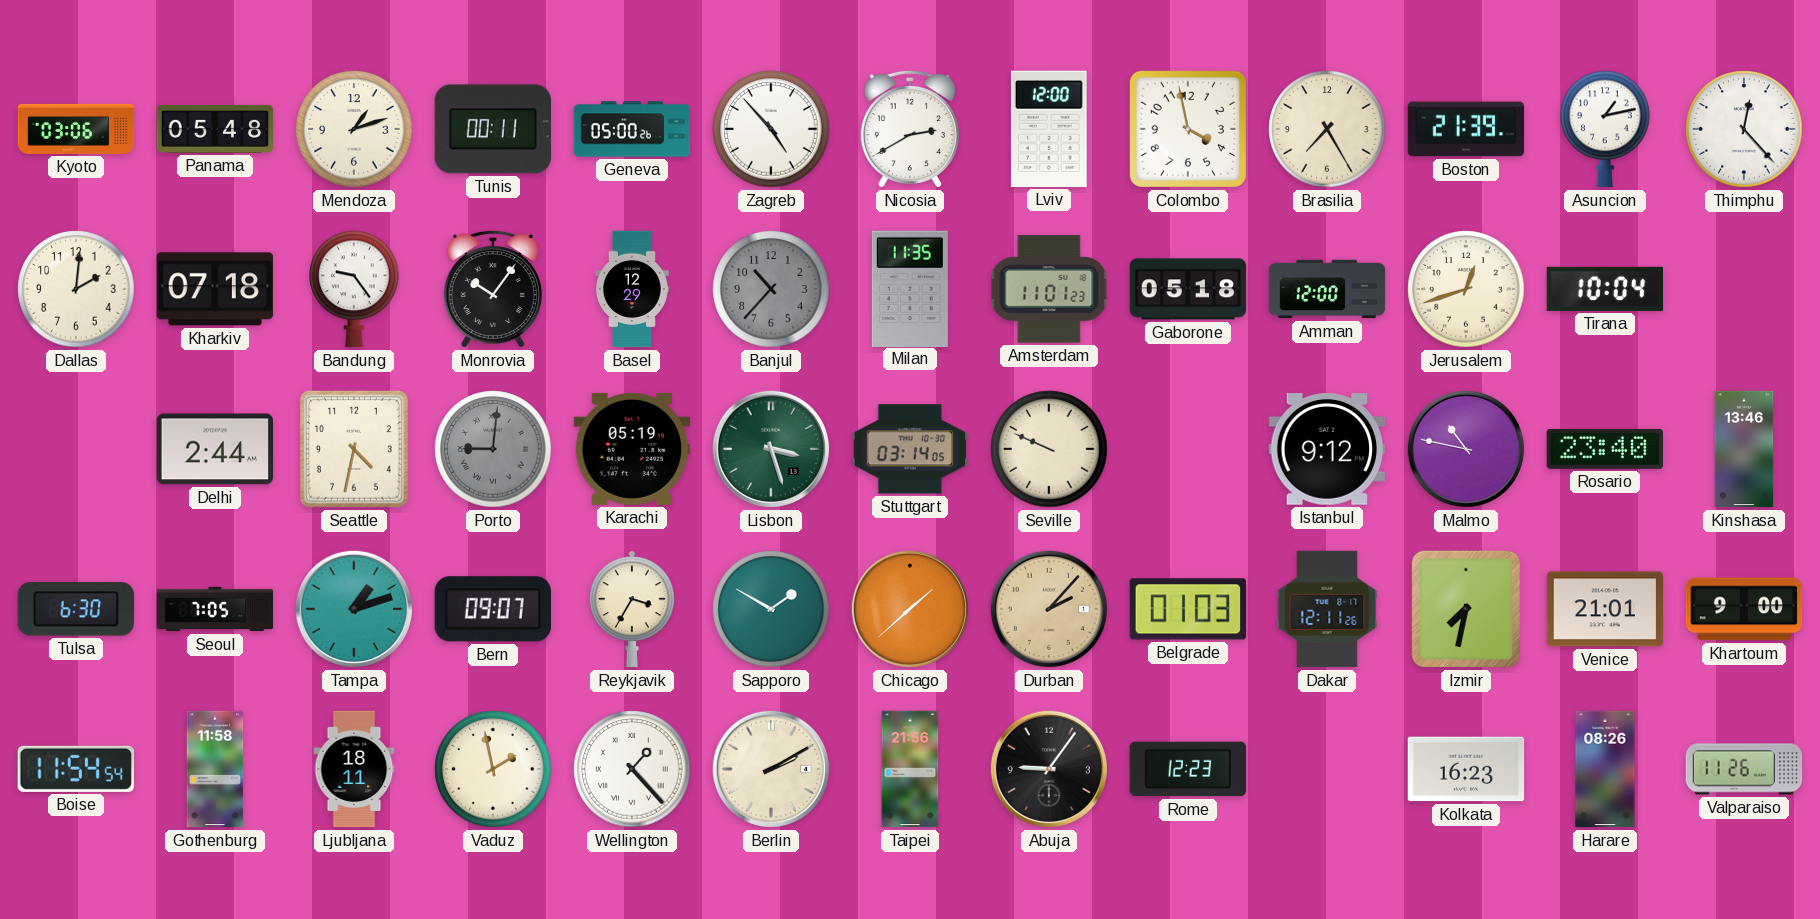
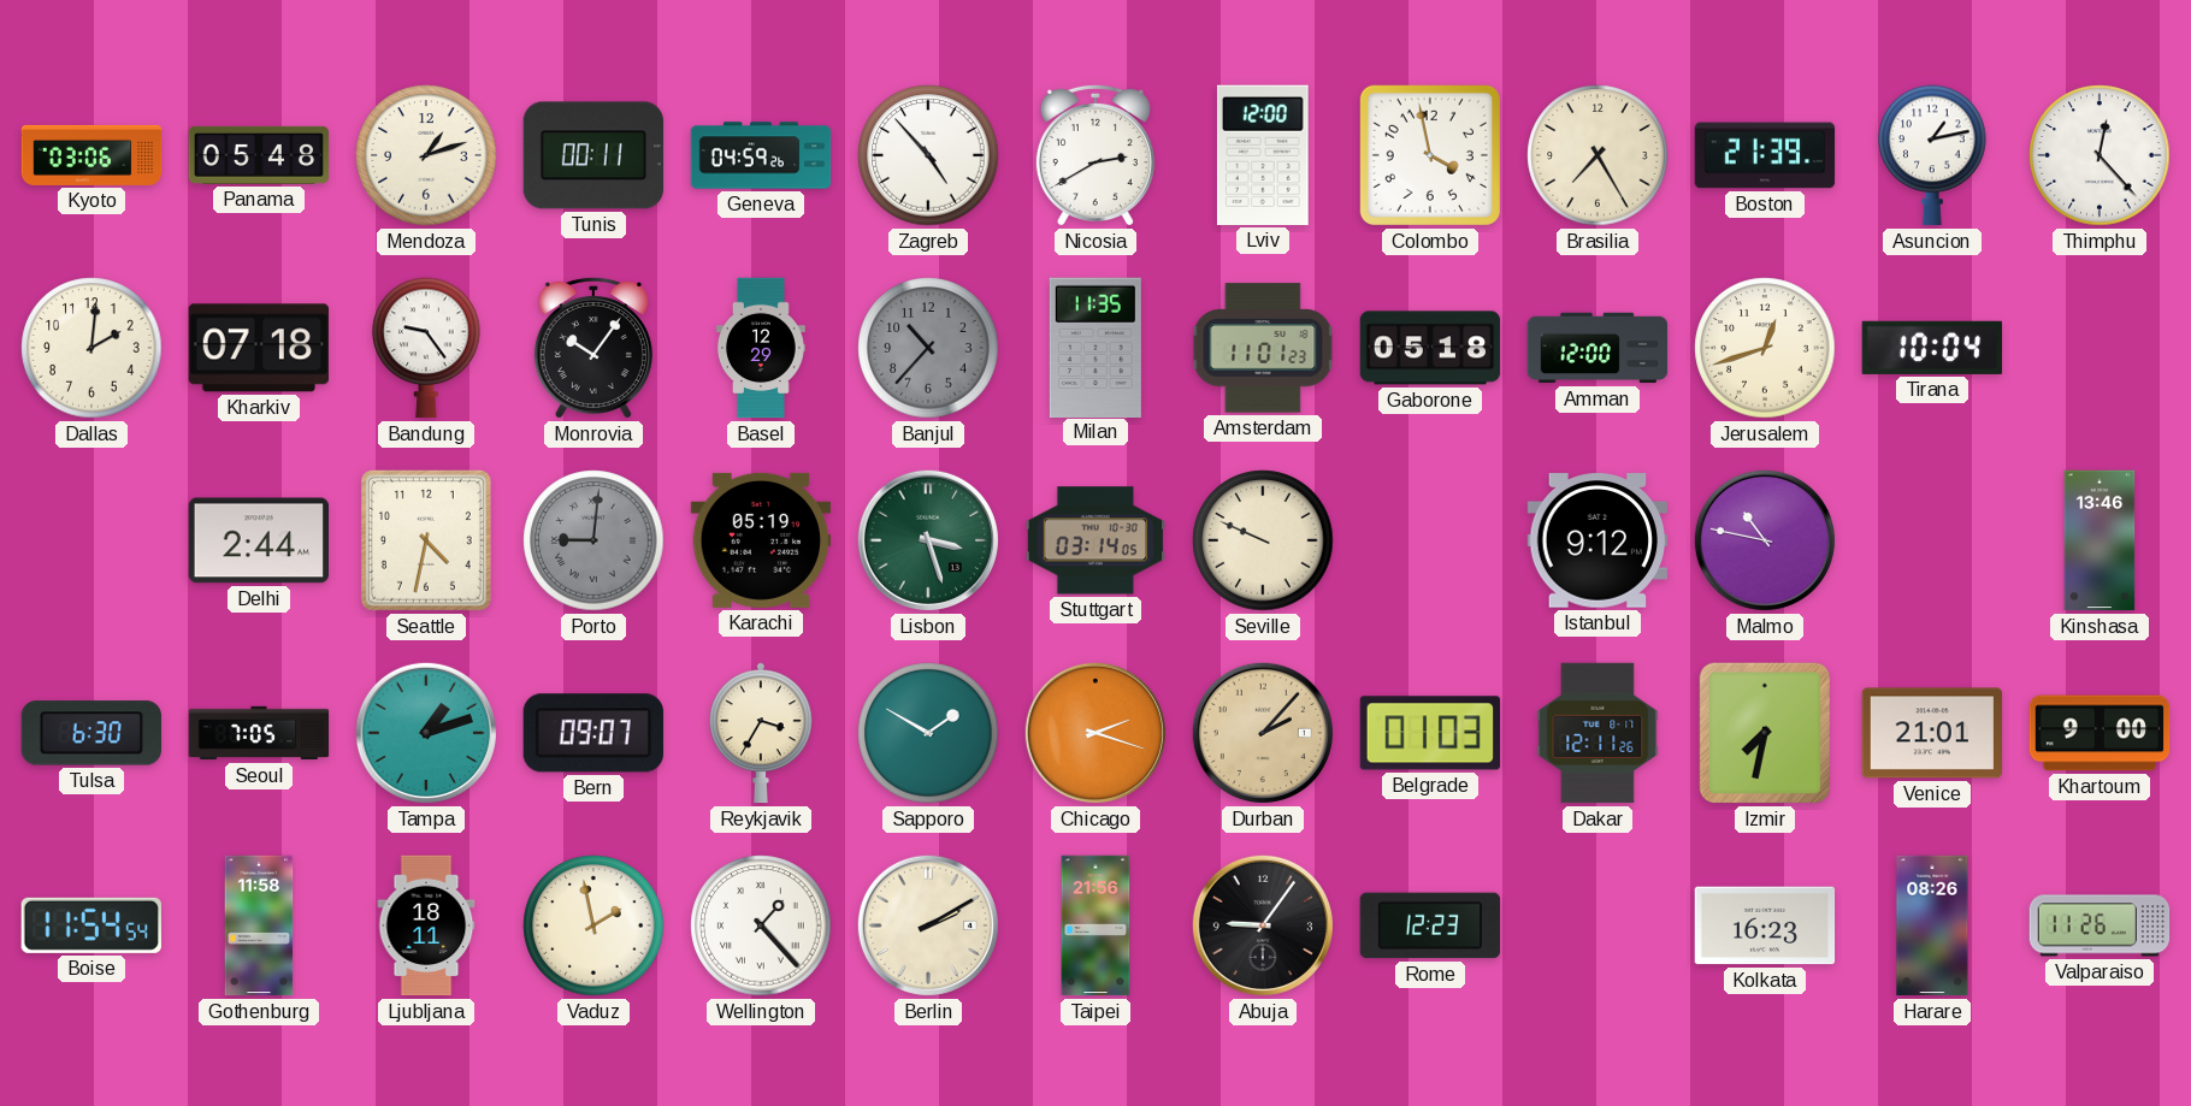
Geneva: 05:00 -> 04:59
Rosario: 23:40 -> none
Chicago: 1:38 -> 2:18
